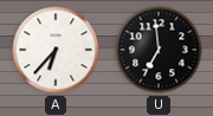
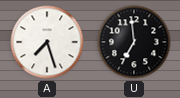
A: 6:37 -> 7:27
